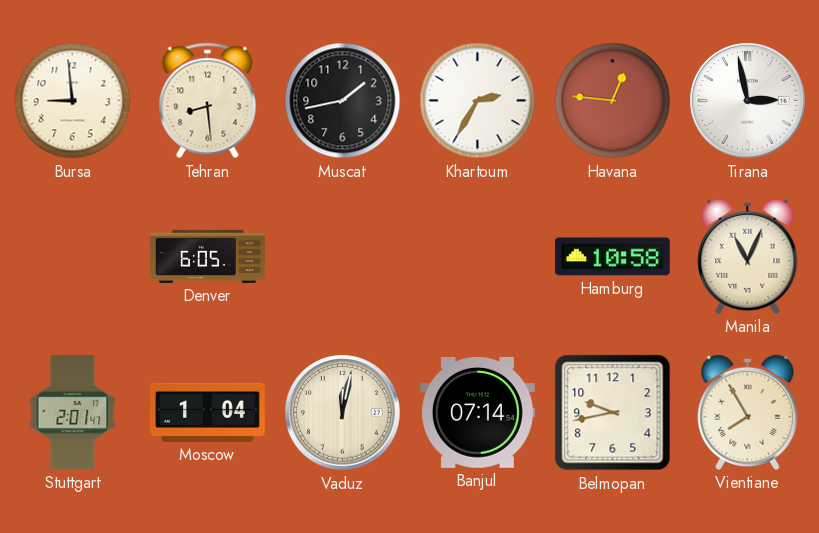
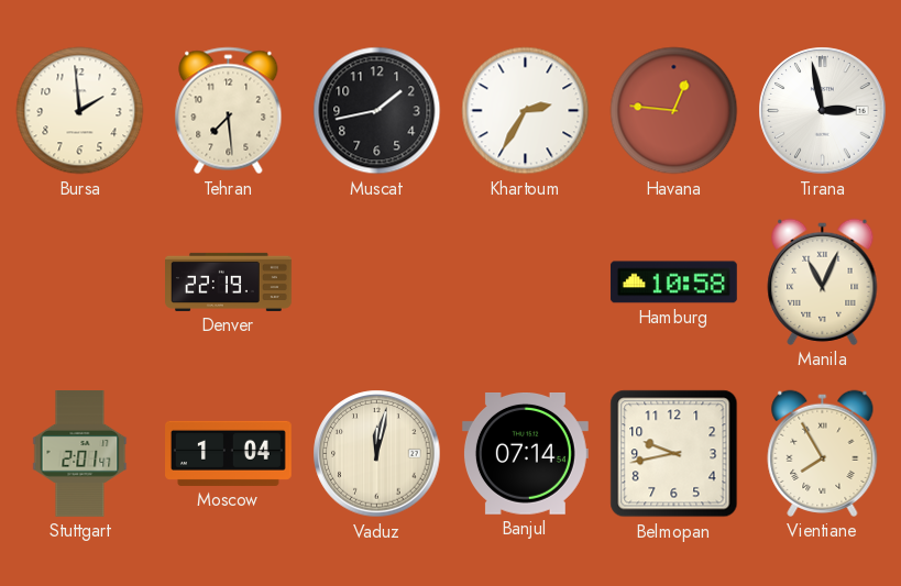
Bursa: 8:59 -> 1:59
Tehran: 8:29 -> 7:29
Denver: 6:05 -> 22:19
